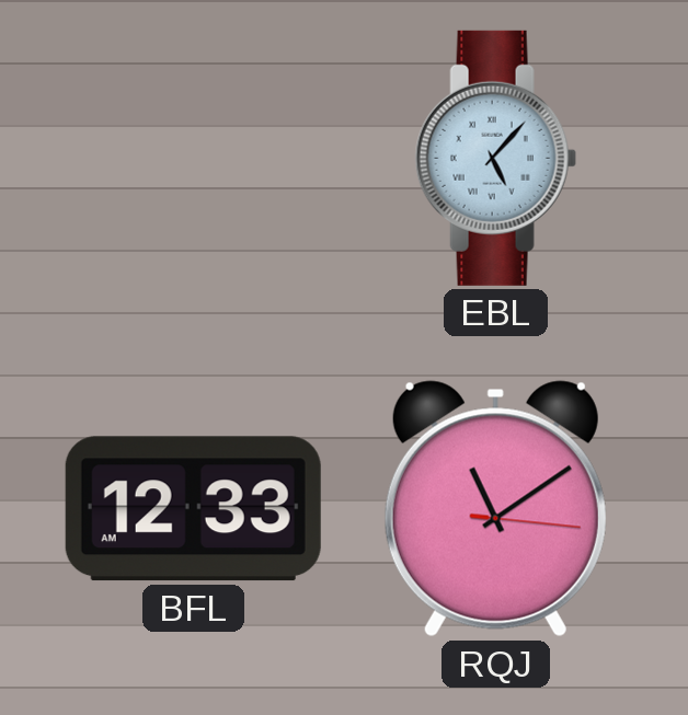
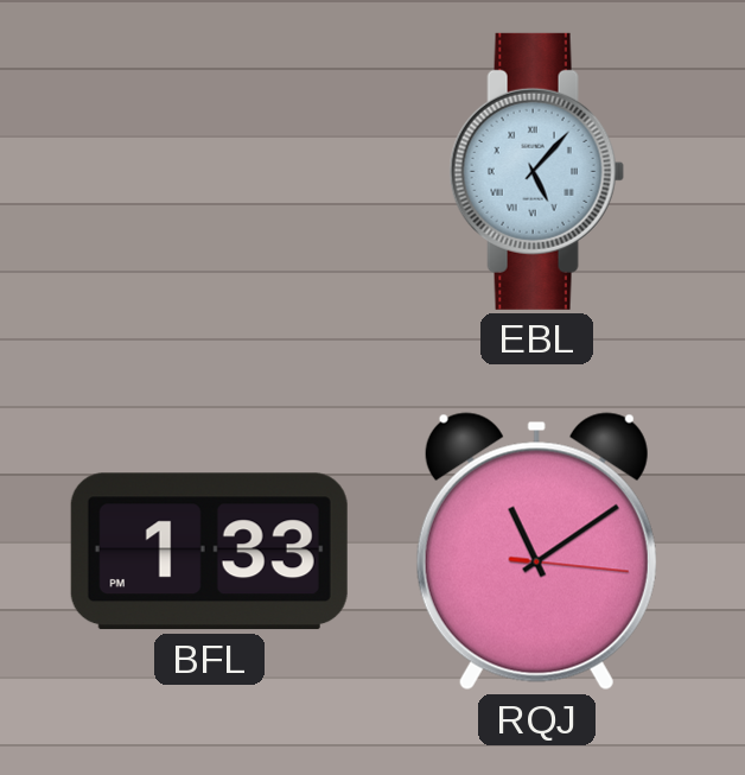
BFL: 12:33 -> 1:33
